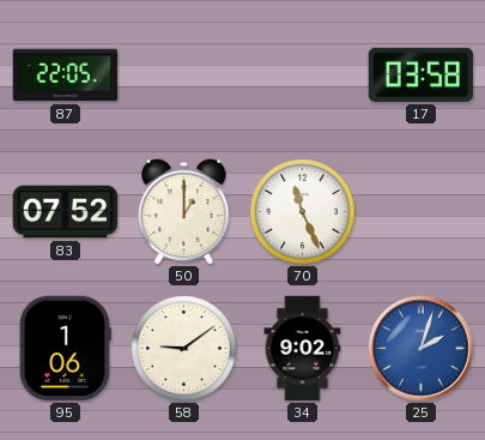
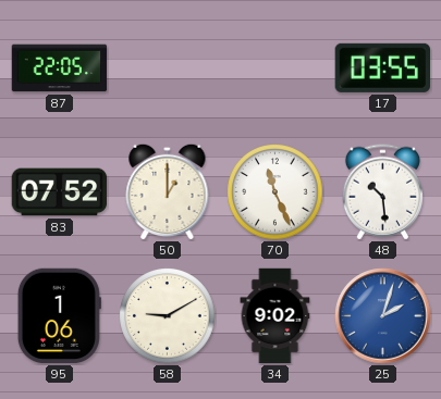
17: 03:58 -> 03:55
48: none -> 10:29
58: 9:09 -> 9:10
